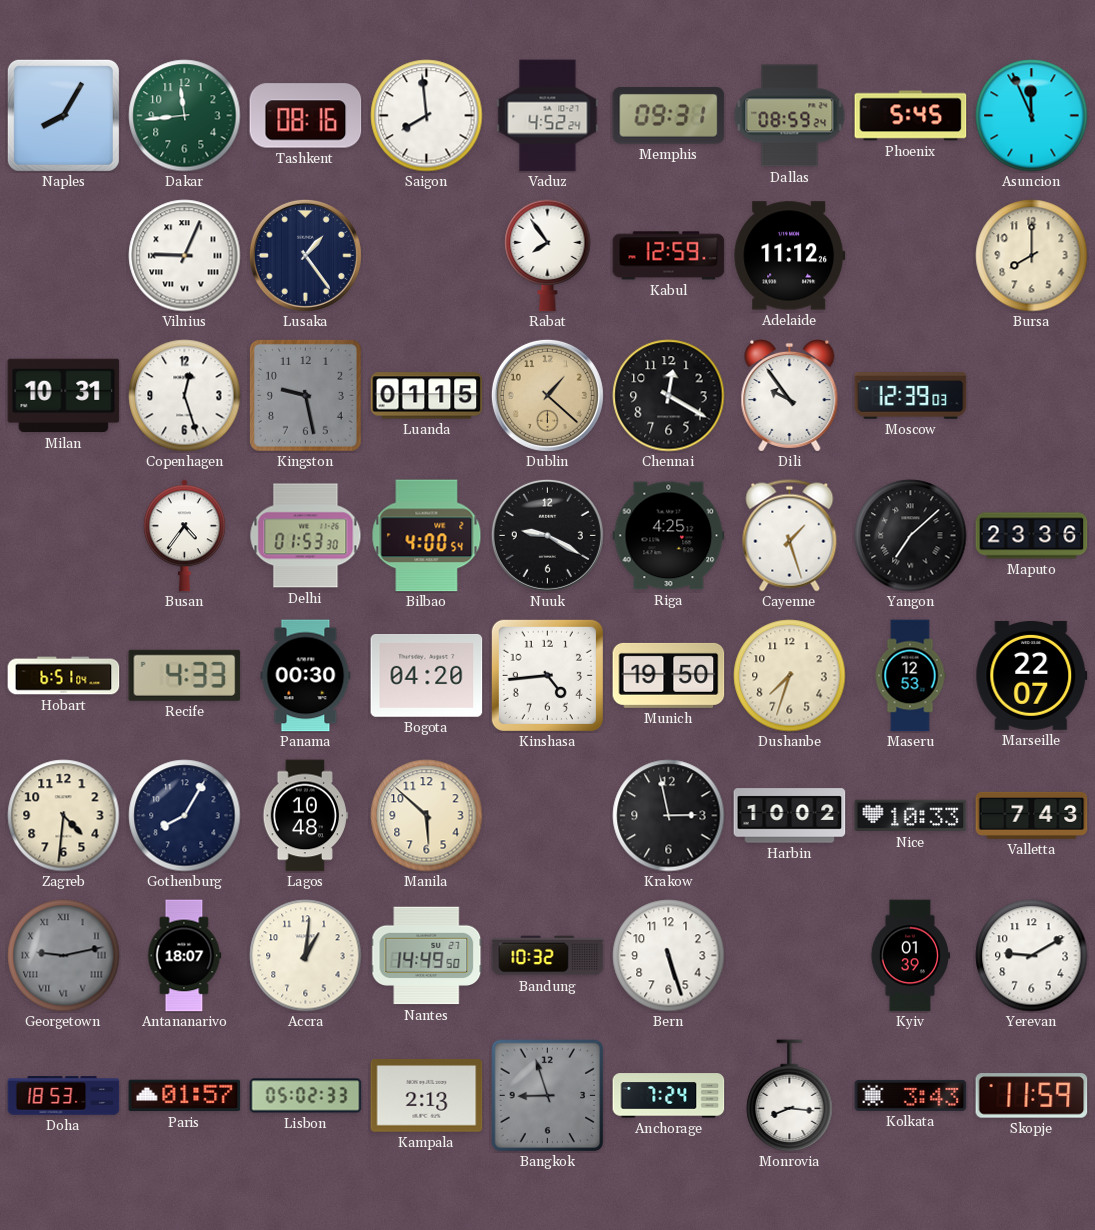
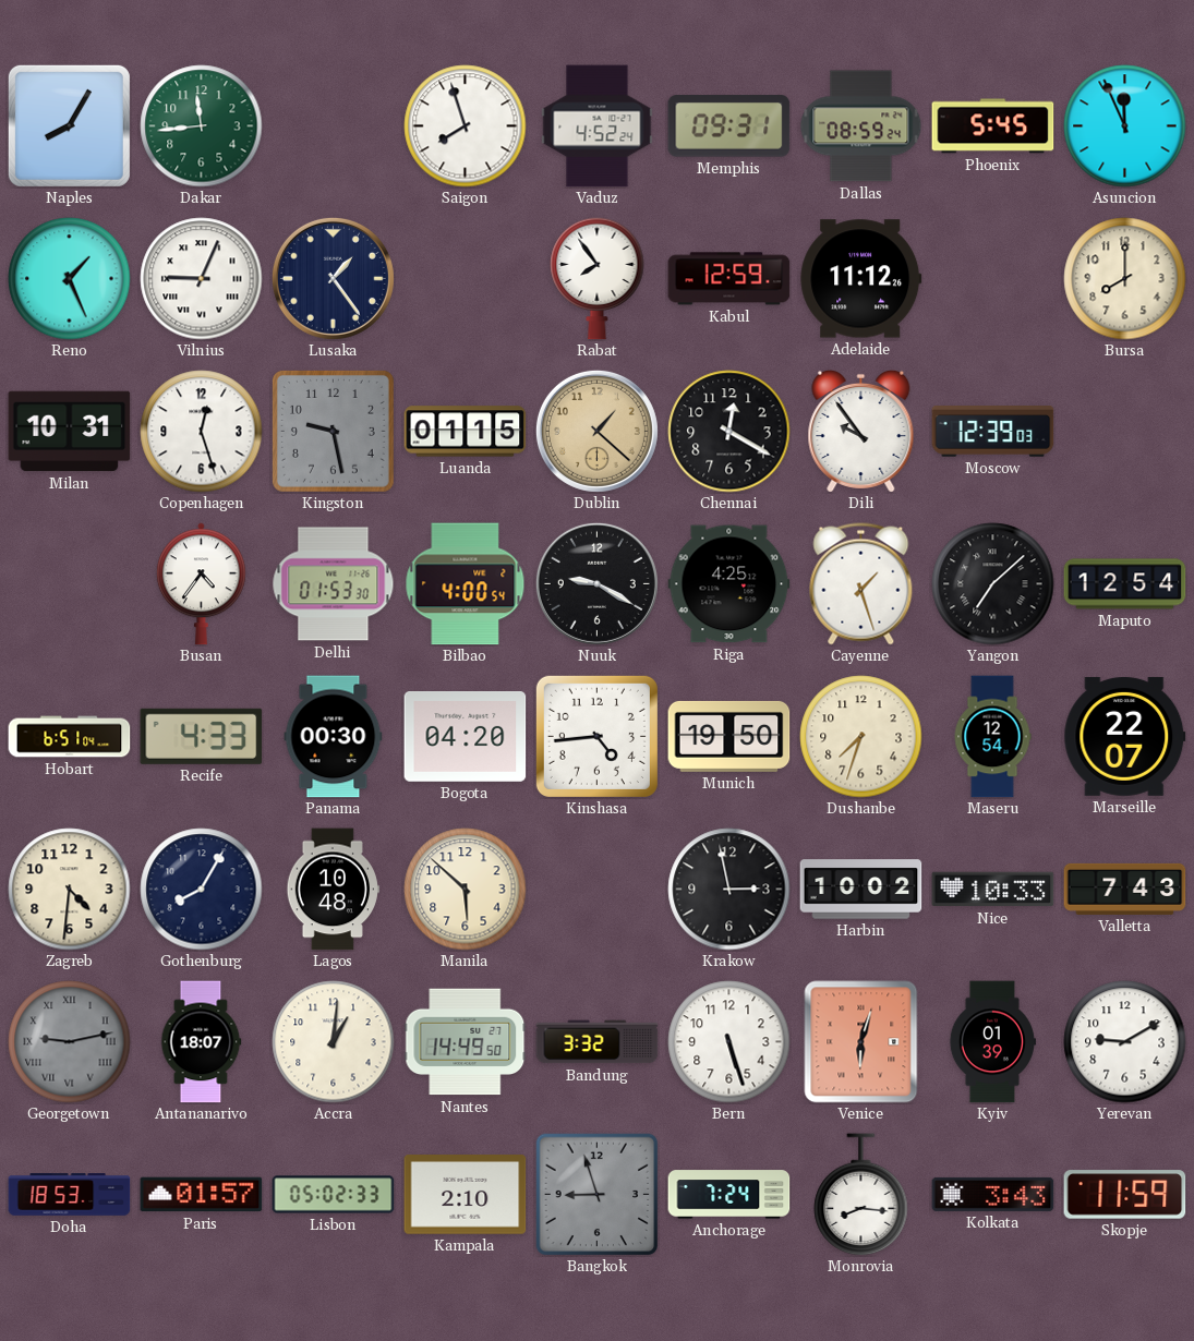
Tashkent: 08:16 -> none
Saigon: 7:59 -> 7:57
Reno: none -> 1:26
Maputo: 23:36 -> 12:54
Maseru: 12:53 -> 12:54
Bandung: 10:32 -> 3:32
Venice: none -> 6:03
Kampala: 2:13 -> 2:10
